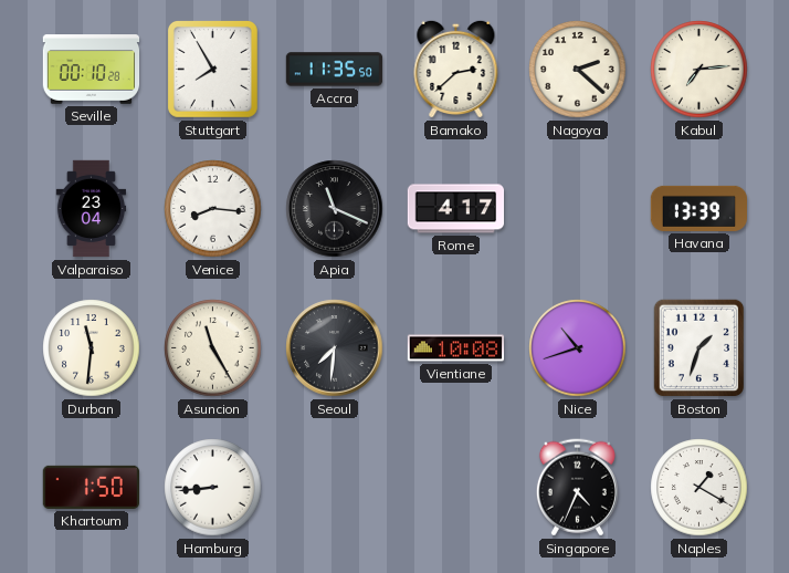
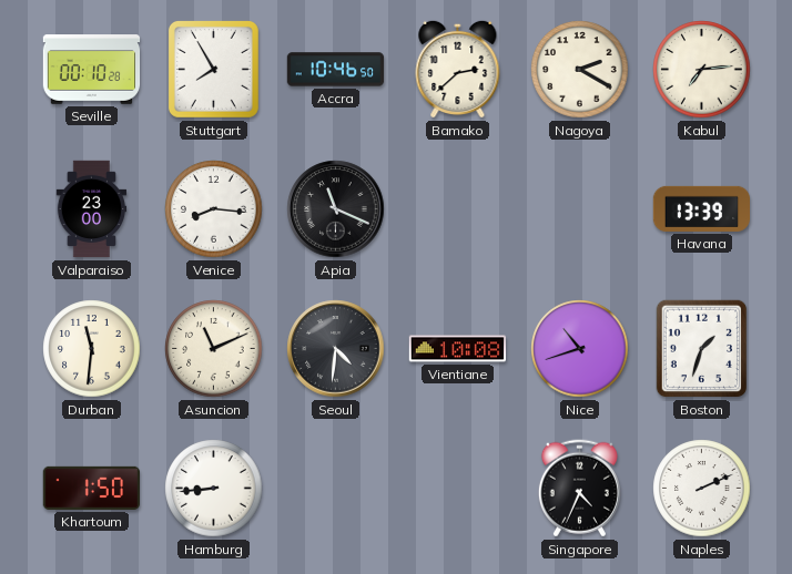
Accra: 11:35 -> 10:46
Nagoya: 2:22 -> 2:20
Valparaiso: 23:04 -> 23:00
Rome: 4:17 -> none
Asuncion: 11:25 -> 11:11
Seoul: 7:31 -> 4:31
Naples: 1:20 -> 2:11
